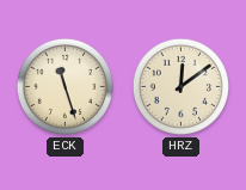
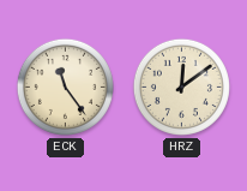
ECK: 11:27 -> 11:24
